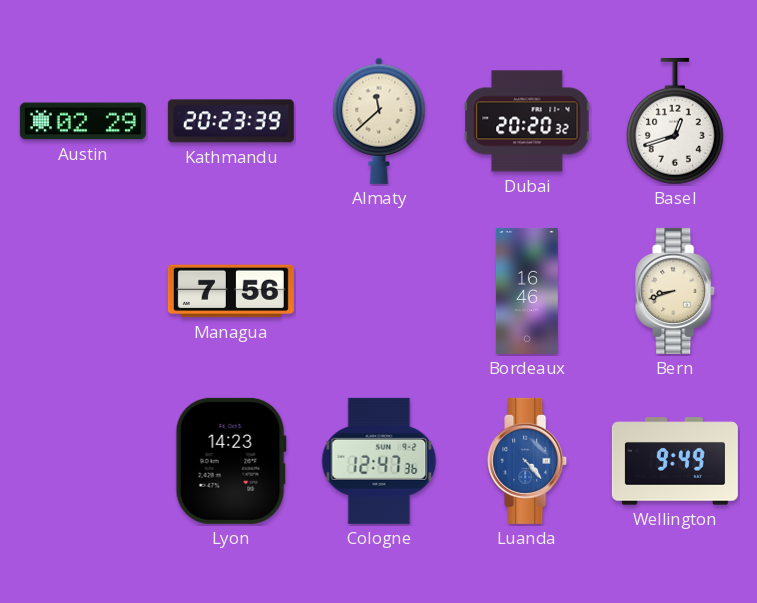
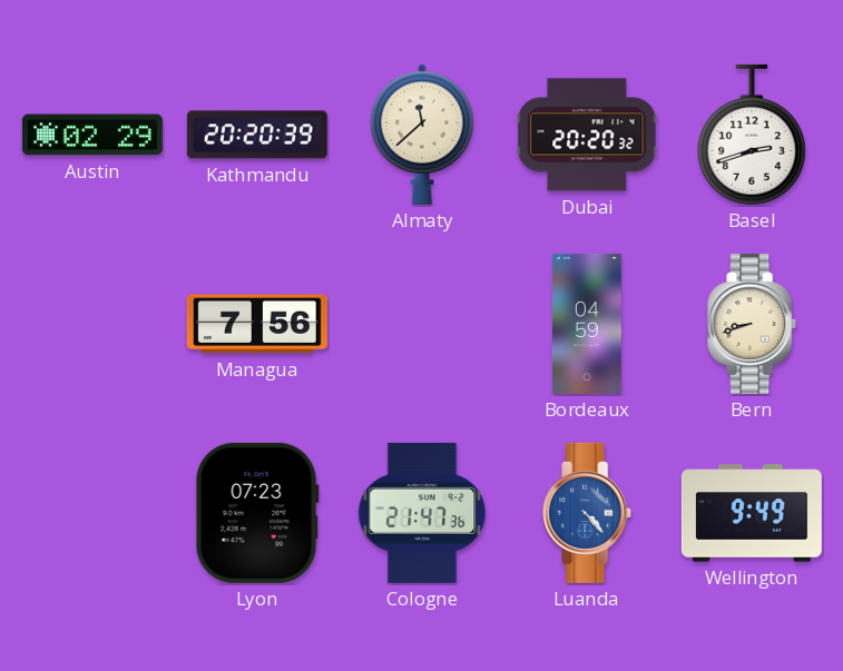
Kathmandu: 20:23 -> 20:20
Basel: 12:42 -> 2:42
Bordeaux: 16:46 -> 04:59
Lyon: 14:23 -> 07:23
Cologne: 12:47 -> 21:47
